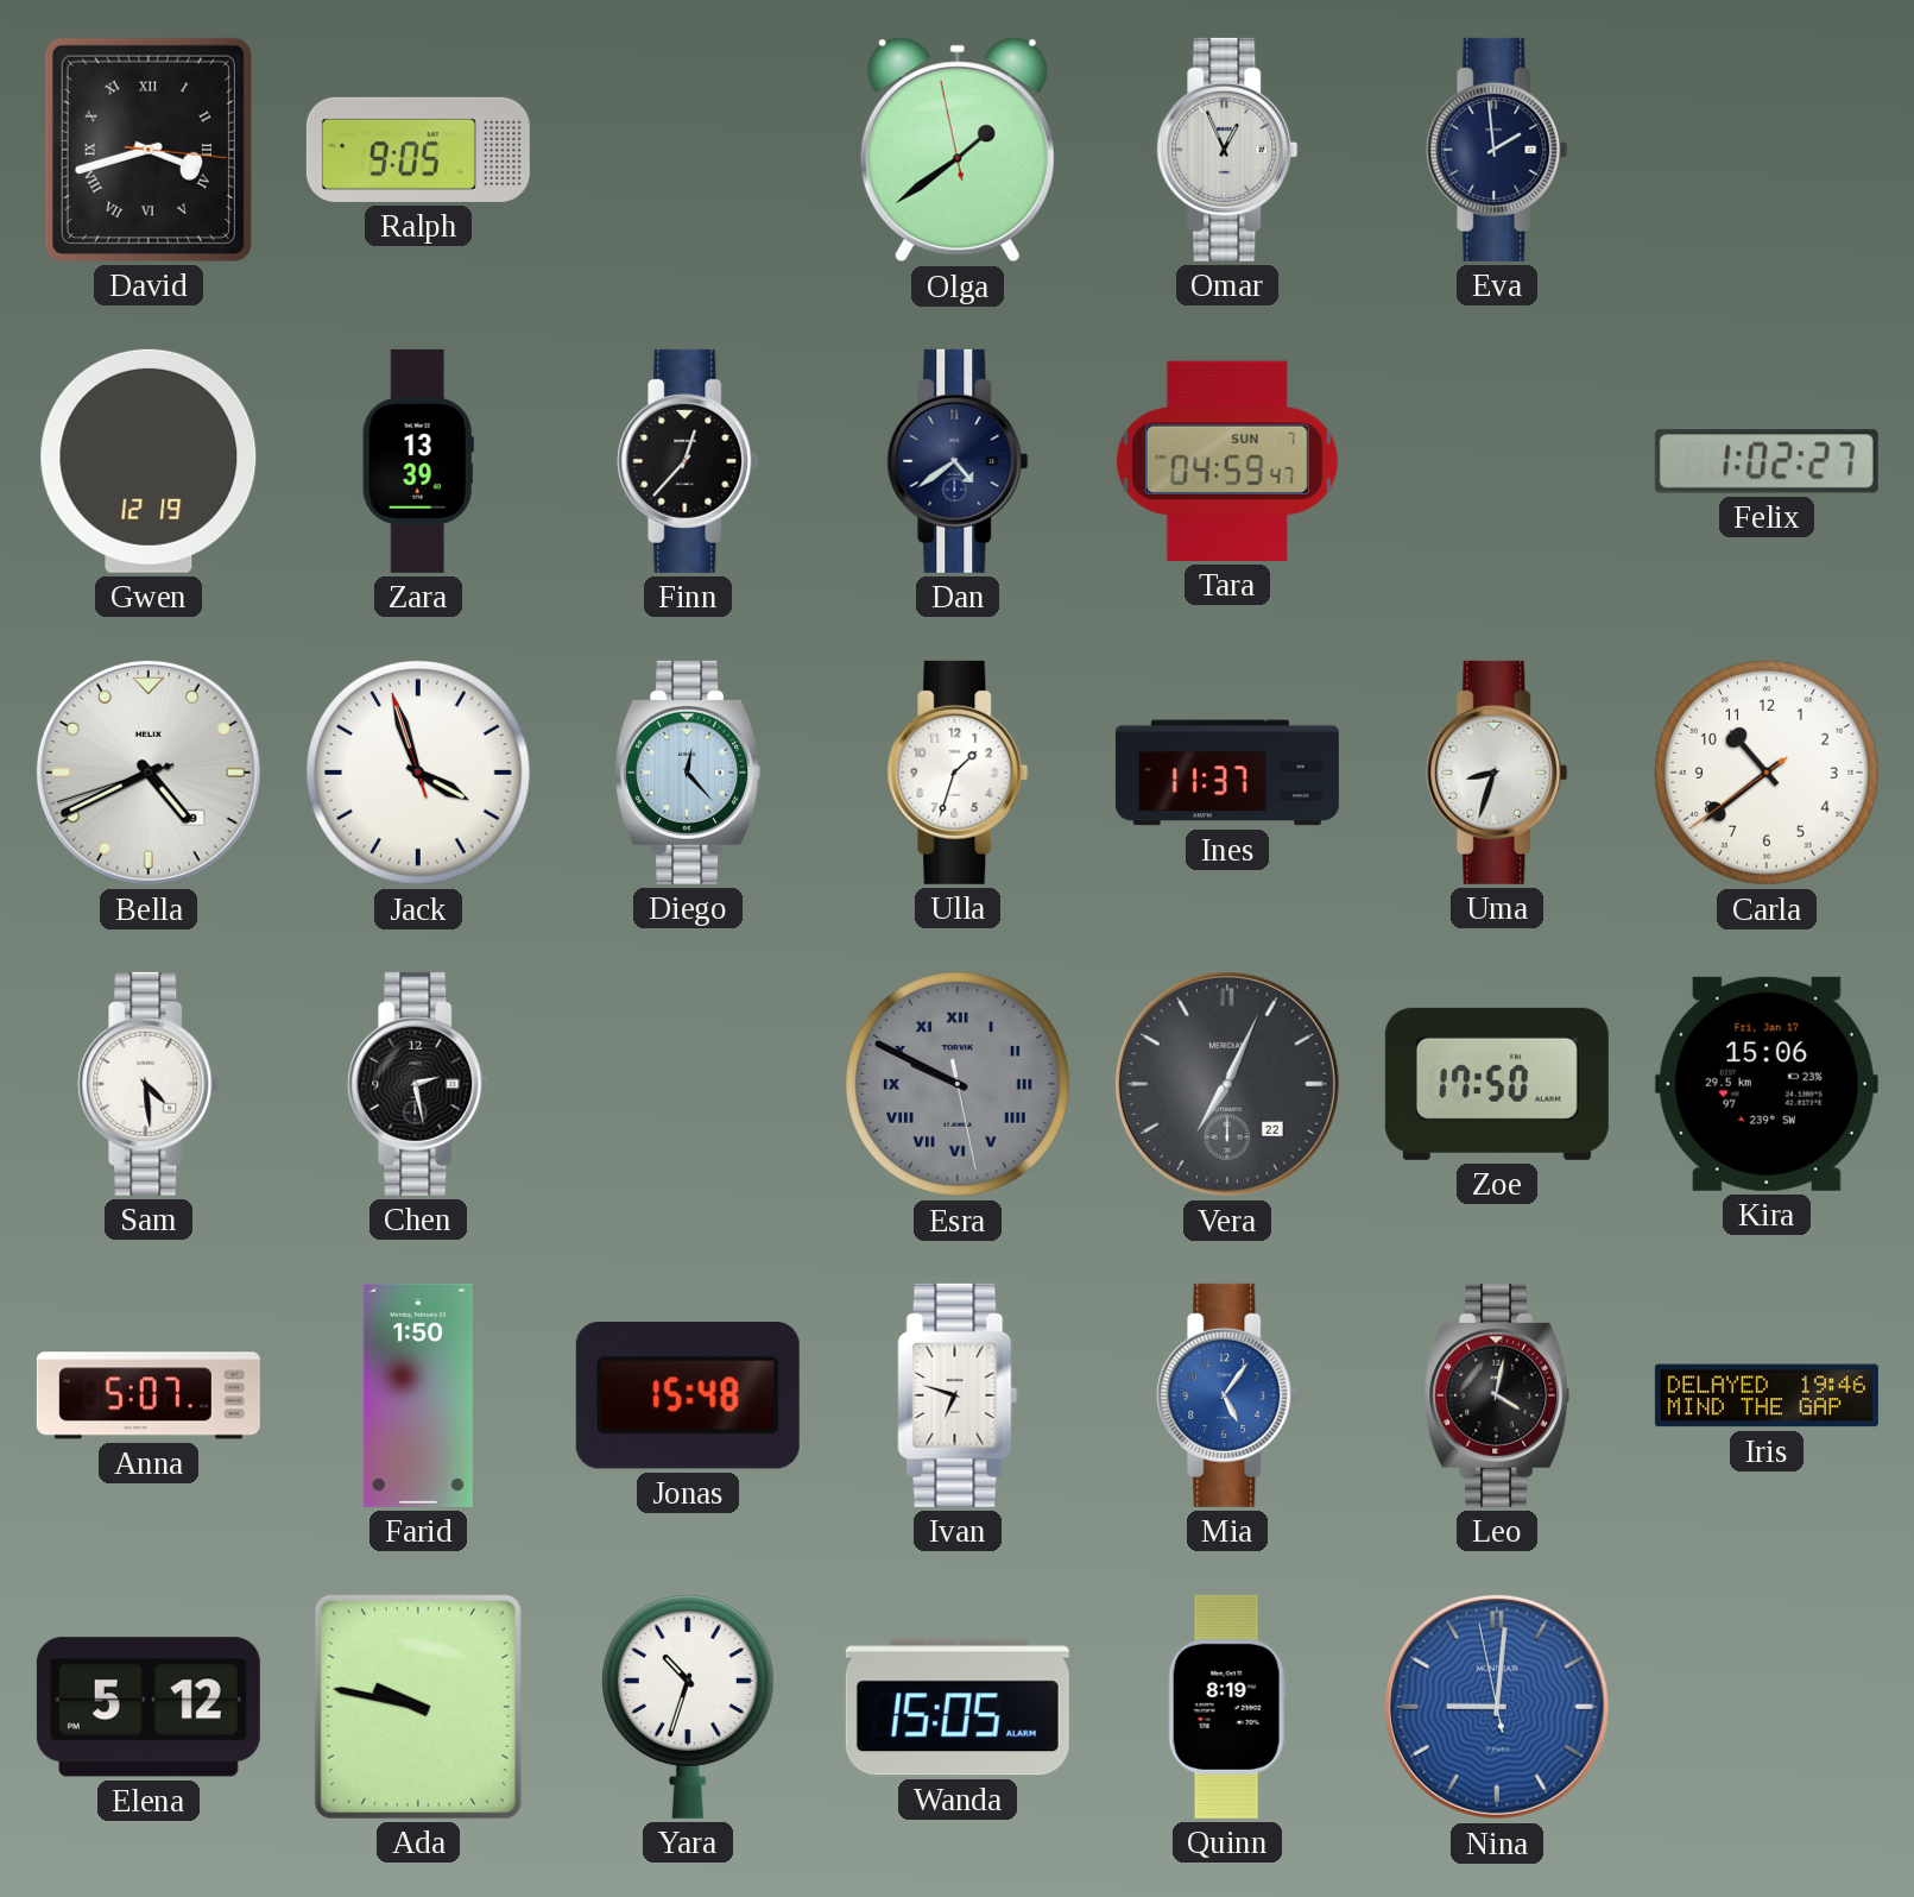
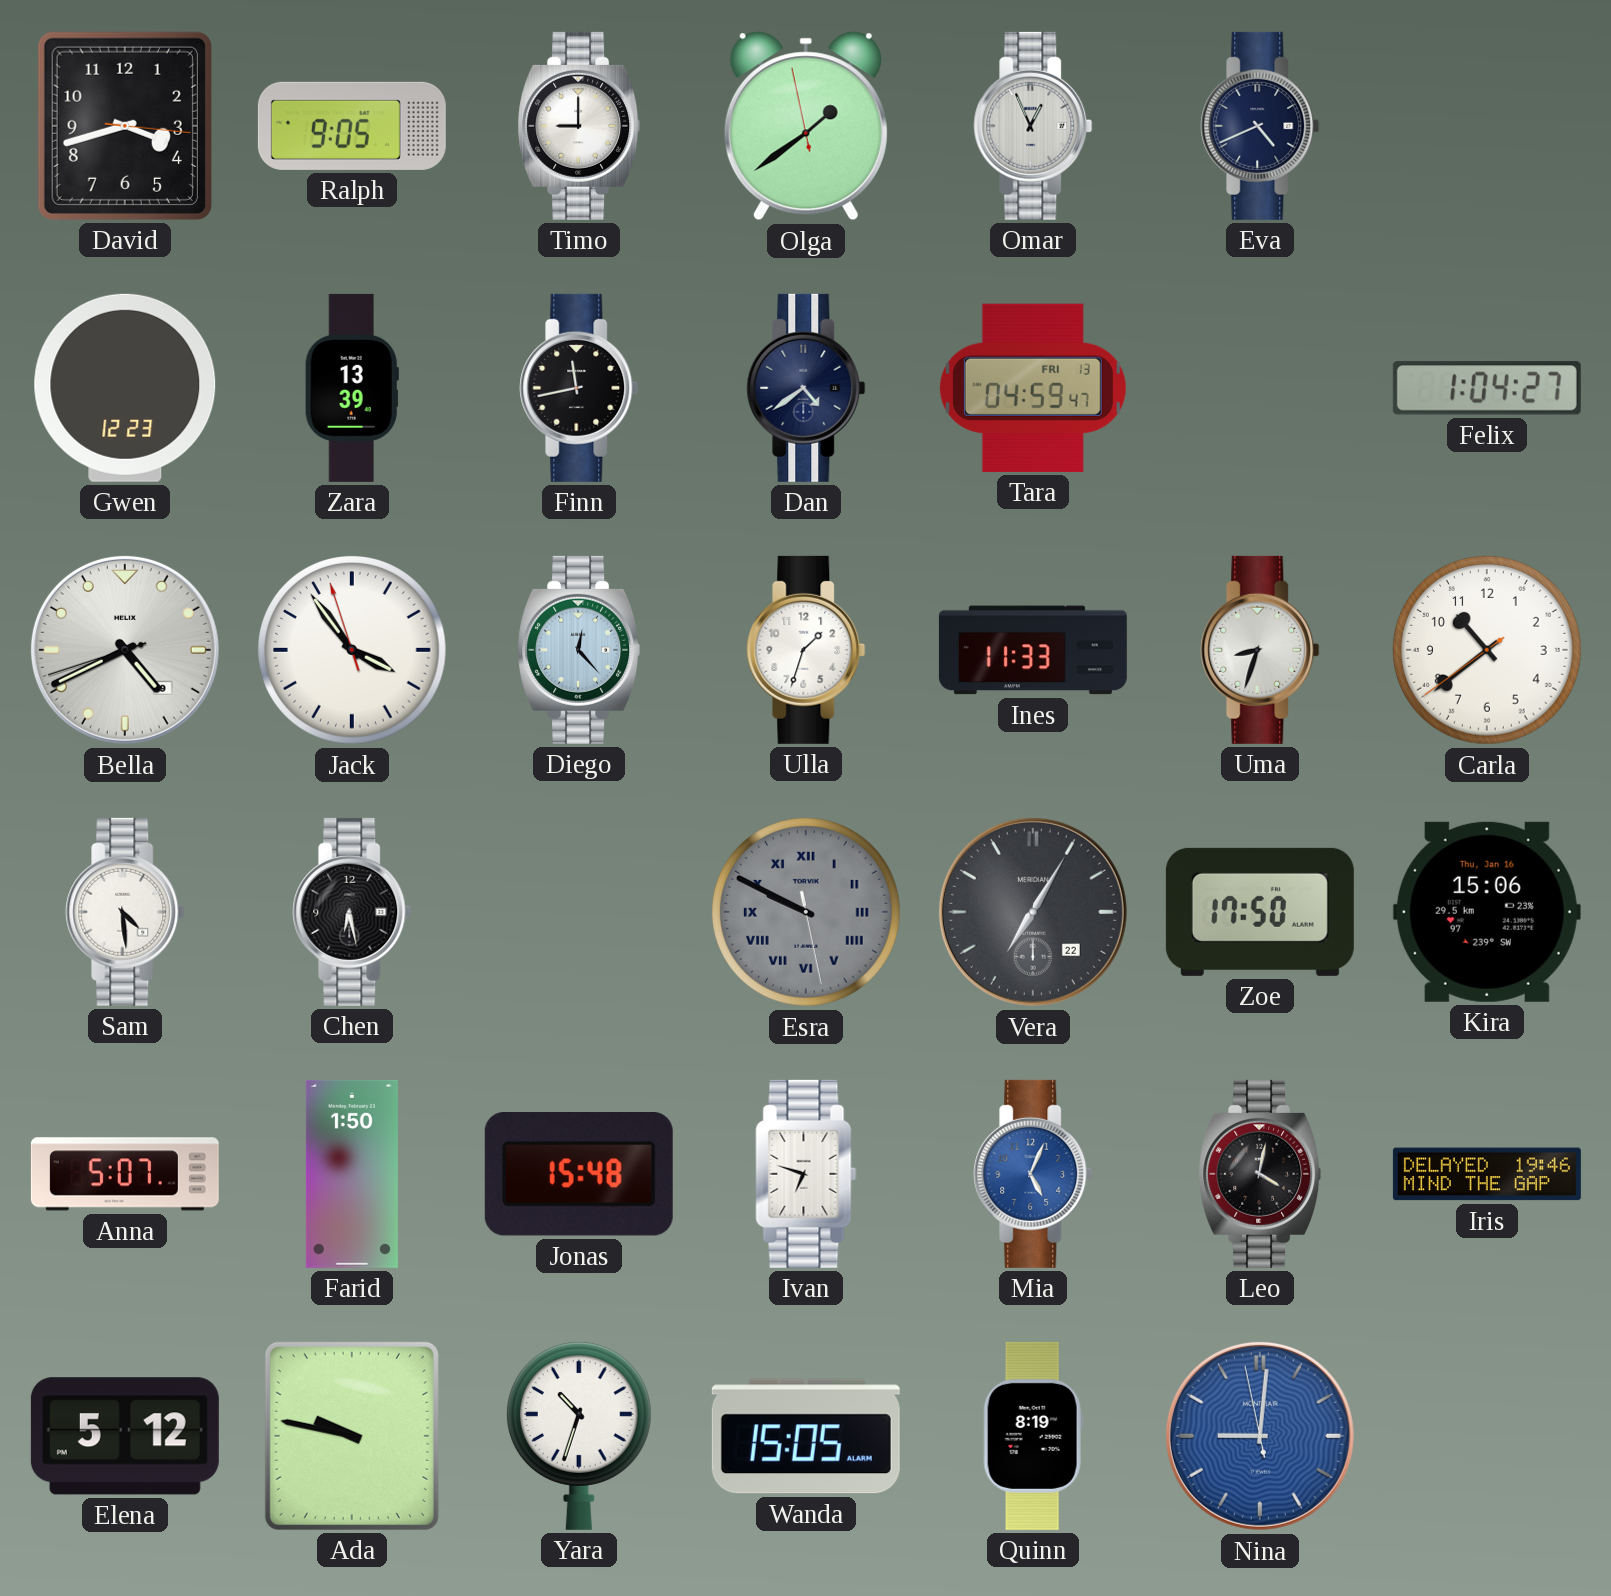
David numerals: Roman -> Arabic
Timo: none -> 9:00
Eva: 1:59 -> 4:41
Gwen: 12:19 -> 12:23
Finn: 12:37 -> 11:43
Tara date: SUN 7 -> FRI 13
Felix: 1:02 -> 1:04
Jack: 3:56 -> 3:53
Ines: 11:37 -> 11:33
Chen: 2:28 -> 6:28
Vera: 7:04 -> 7:05
Kira date: Fri, Jan 17 -> Thu, Jan 16
Mia: 5:06 -> 5:04
